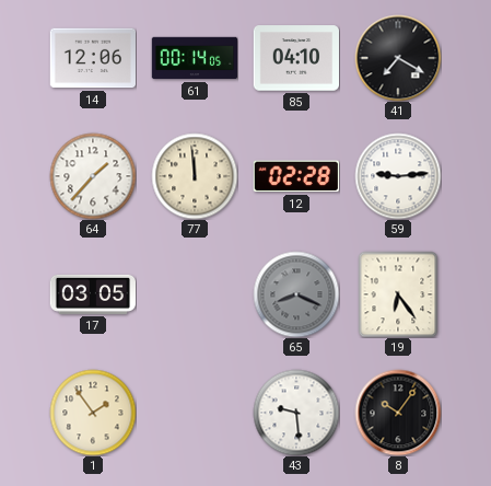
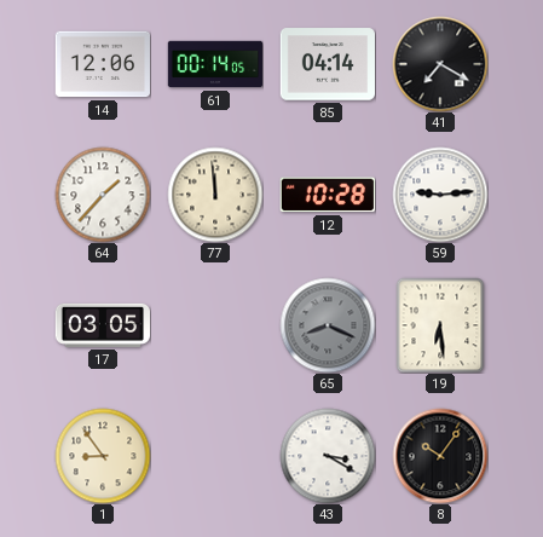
85: 04:10 -> 04:14
12: 02:28 -> 10:28
19: 6:24 -> 6:29
1: 1:54 -> 8:54
43: 9:29 -> 3:20
